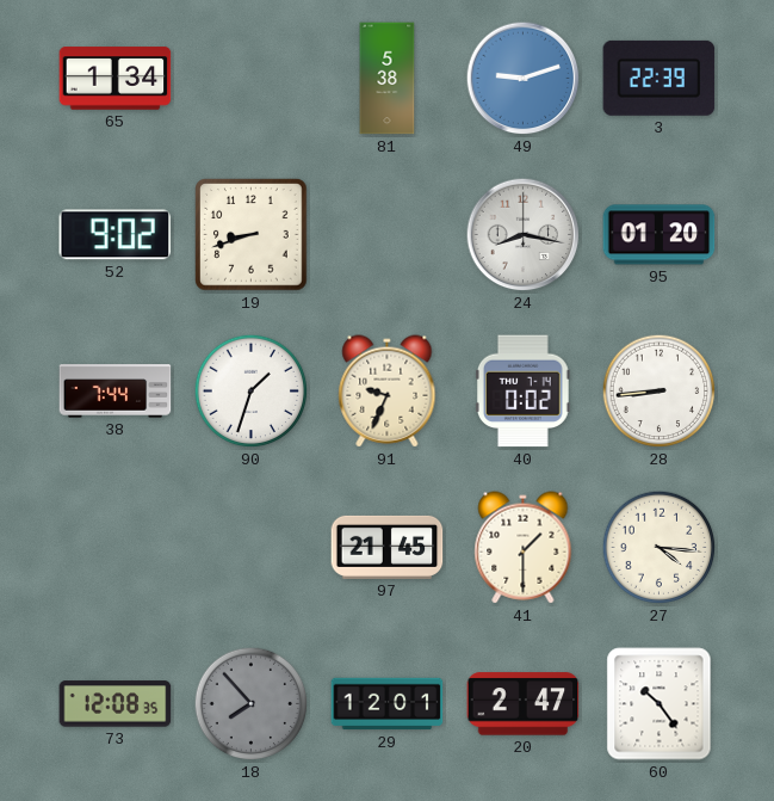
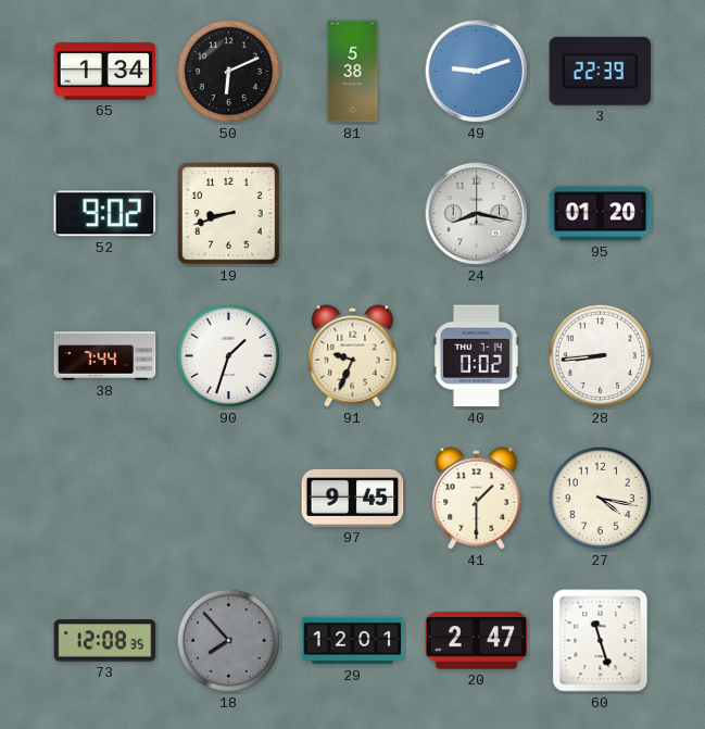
50: none -> 6:11
97: 21:45 -> 9:45
27: 4:16 -> 4:17
60: 10:24 -> 11:27
